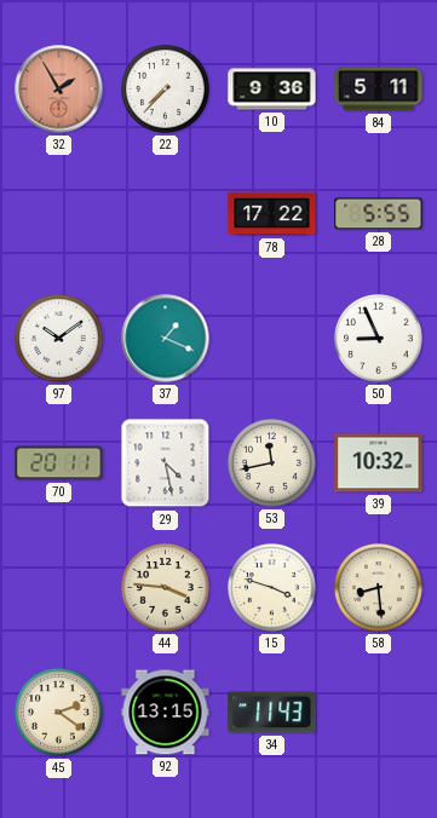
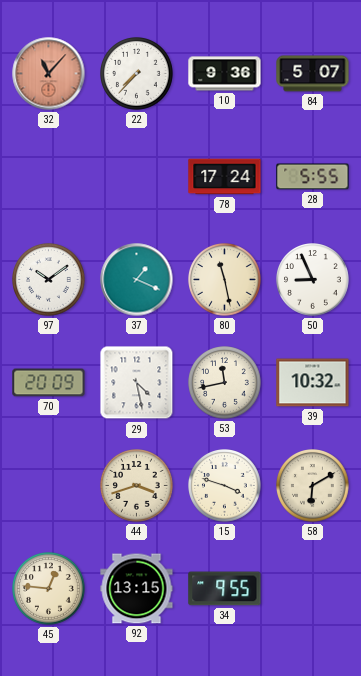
32: 1:55 -> 11:07
84: 5:11 -> 5:07
78: 17:22 -> 17:24
80: none -> 11:28
70: 20:11 -> 20:09
44: 3:46 -> 3:42
58: 8:29 -> 6:10
45: 2:21 -> 12:46
34: 11:43 -> 9:55
